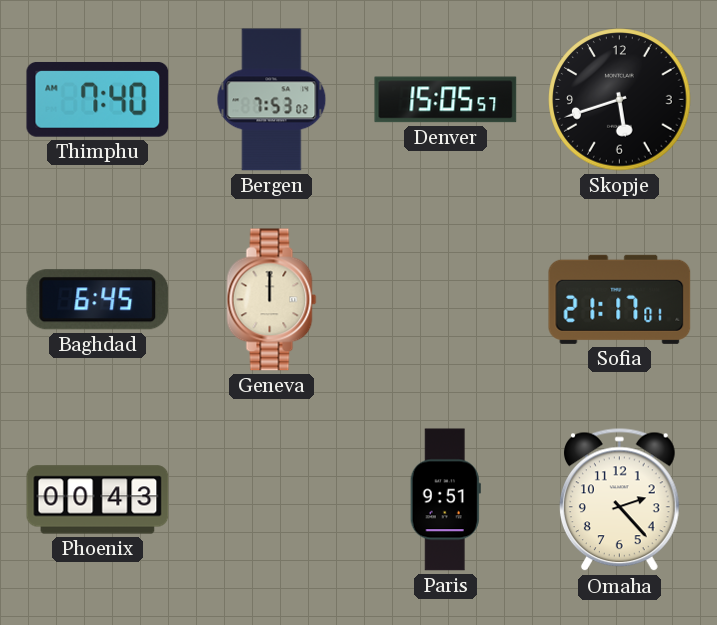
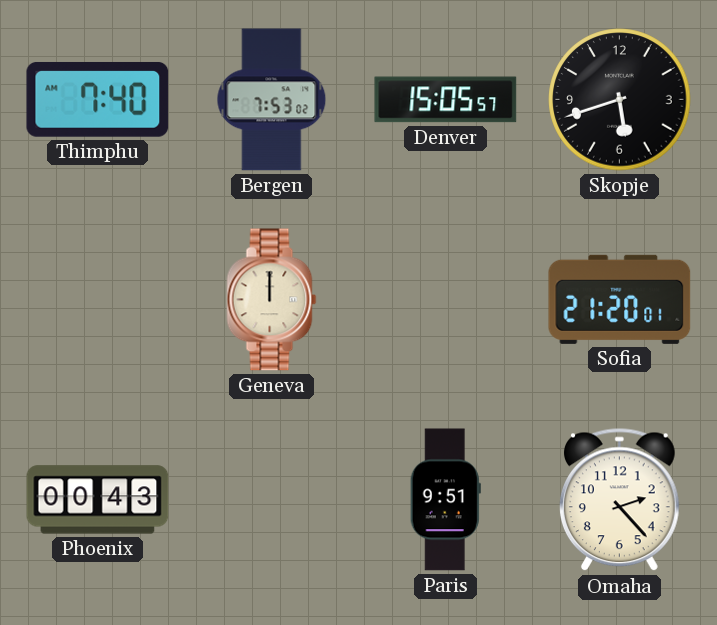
Baghdad: 6:45 -> none
Sofia: 21:17 -> 21:20
